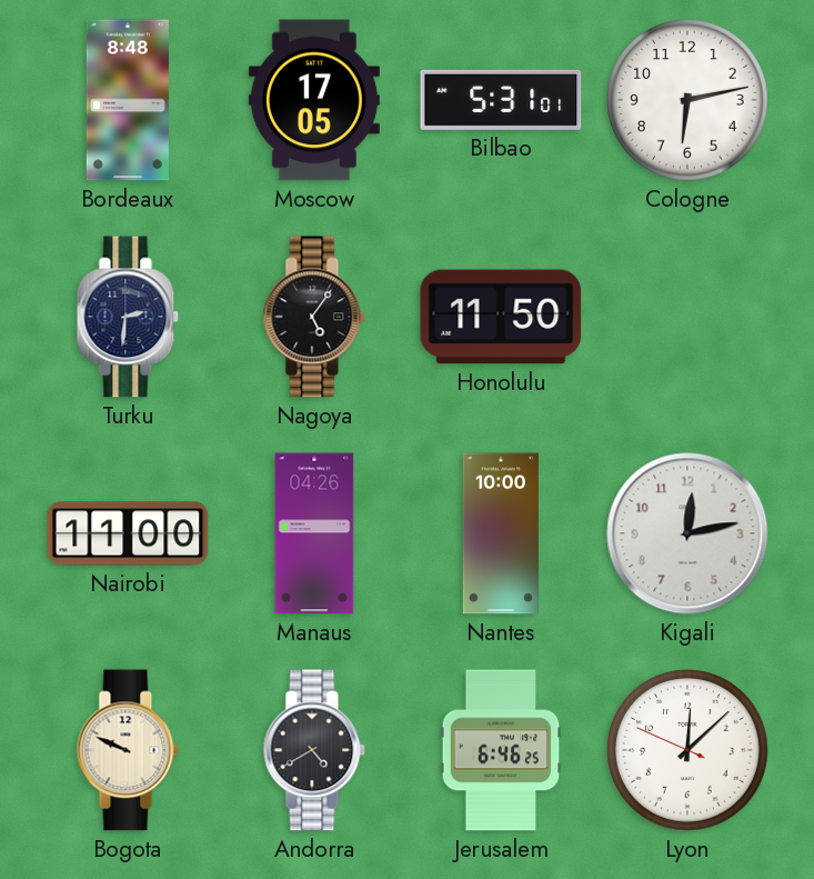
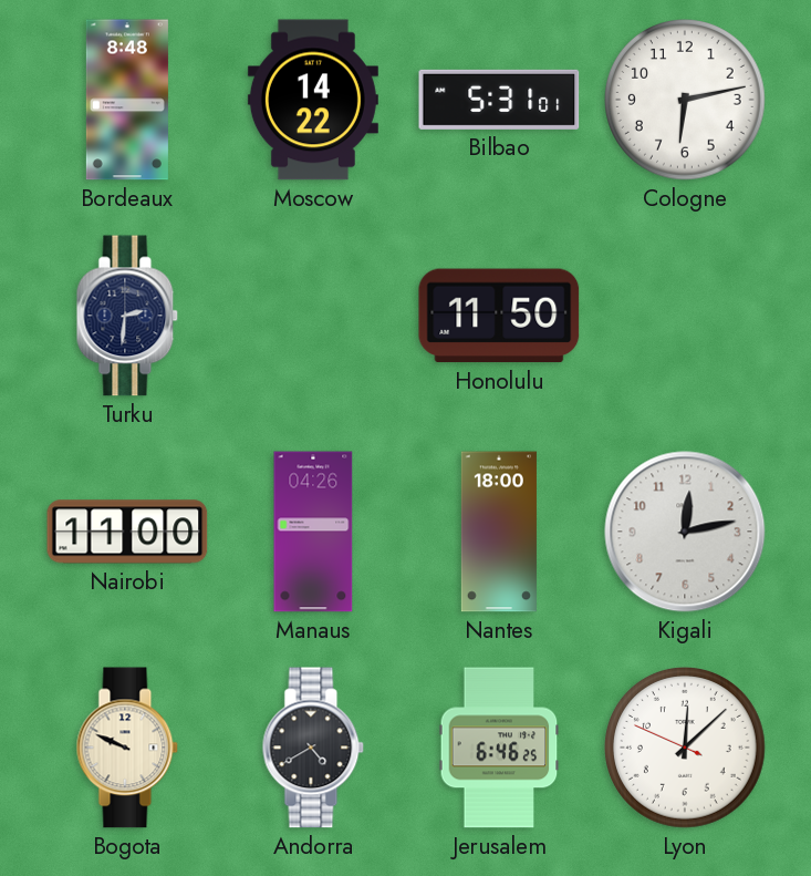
Moscow: 17:05 -> 14:22
Nagoya: 5:06 -> none
Nantes: 10:00 -> 18:00
